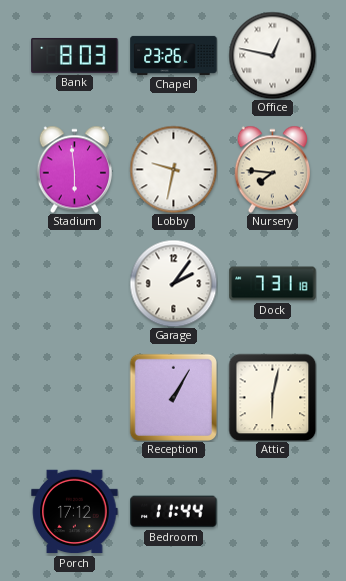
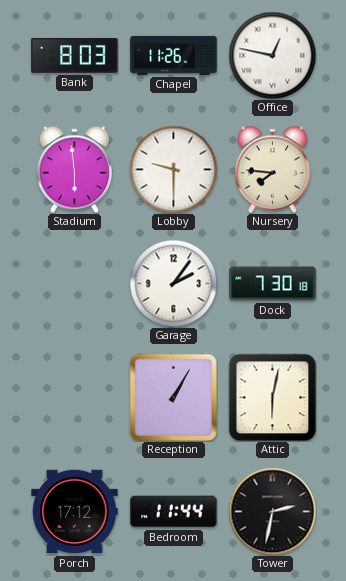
Chapel: 23:26 -> 11:26
Lobby: 9:32 -> 9:30
Dock: 7:31 -> 7:30
Tower: none -> 2:32
